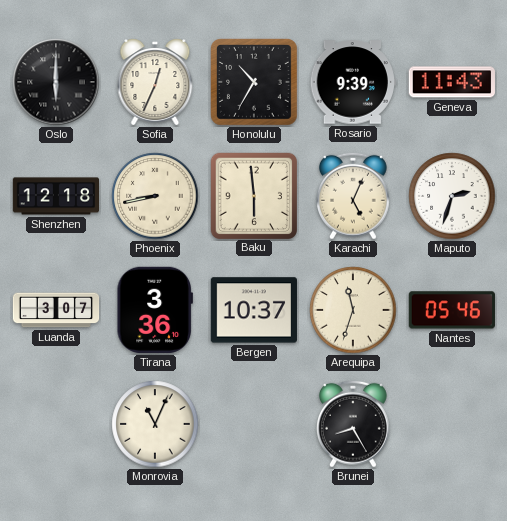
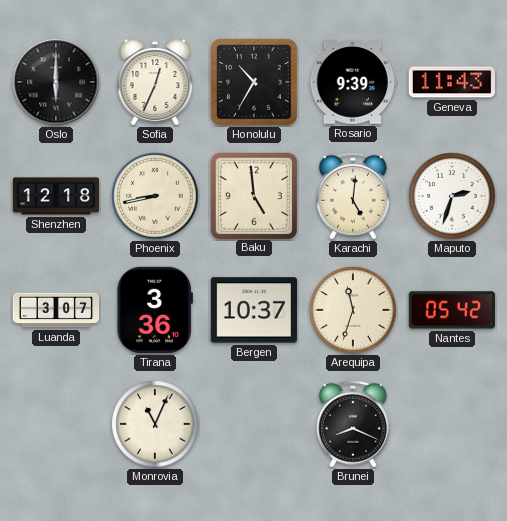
Baku: 5:59 -> 4:59
Karachi: 5:04 -> 5:01
Nantes: 05:46 -> 05:42
Brunei: 8:25 -> 8:19
